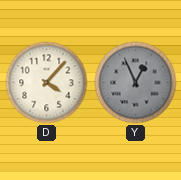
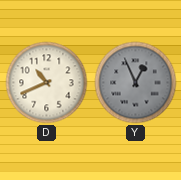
D: 4:07 -> 10:41
